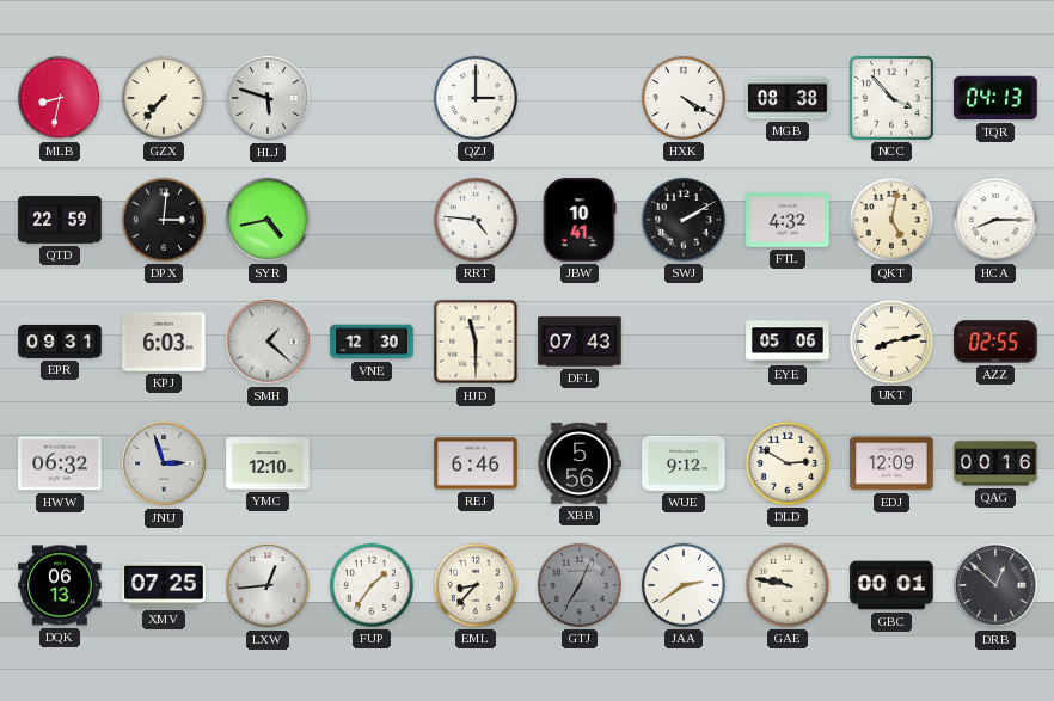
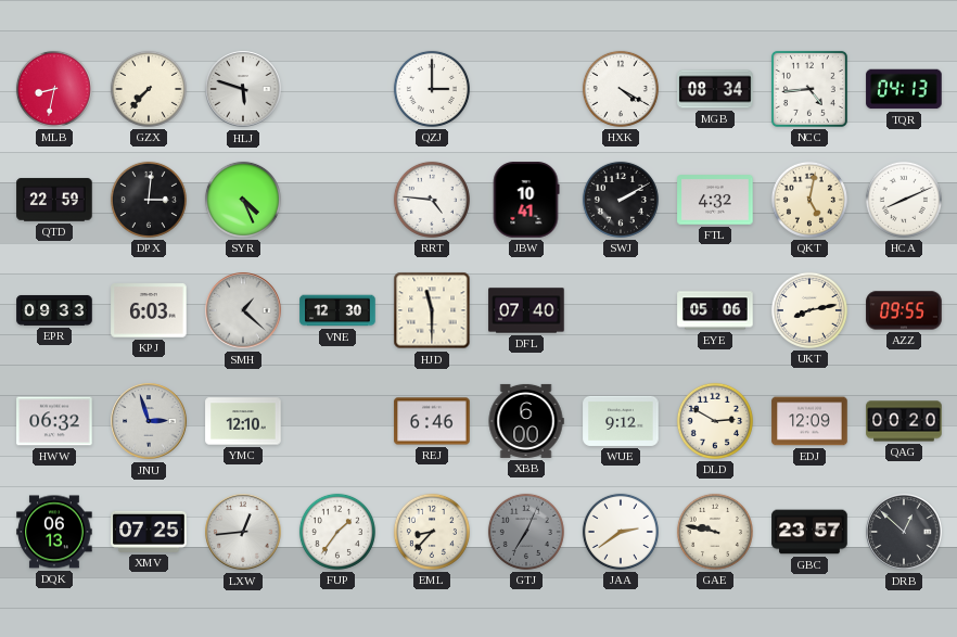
MGB: 08:38 -> 08:34
NCC: 3:53 -> 4:44
SYR: 4:43 -> 4:26
HCA: 8:15 -> 8:11
EPR: 09:31 -> 09:33
DFL: 07:43 -> 07:40
AZZ: 02:55 -> 09:55
XBB: 5:56 -> 6:00
QAG: 00:16 -> 00:20
GBC: 00:01 -> 23:57
